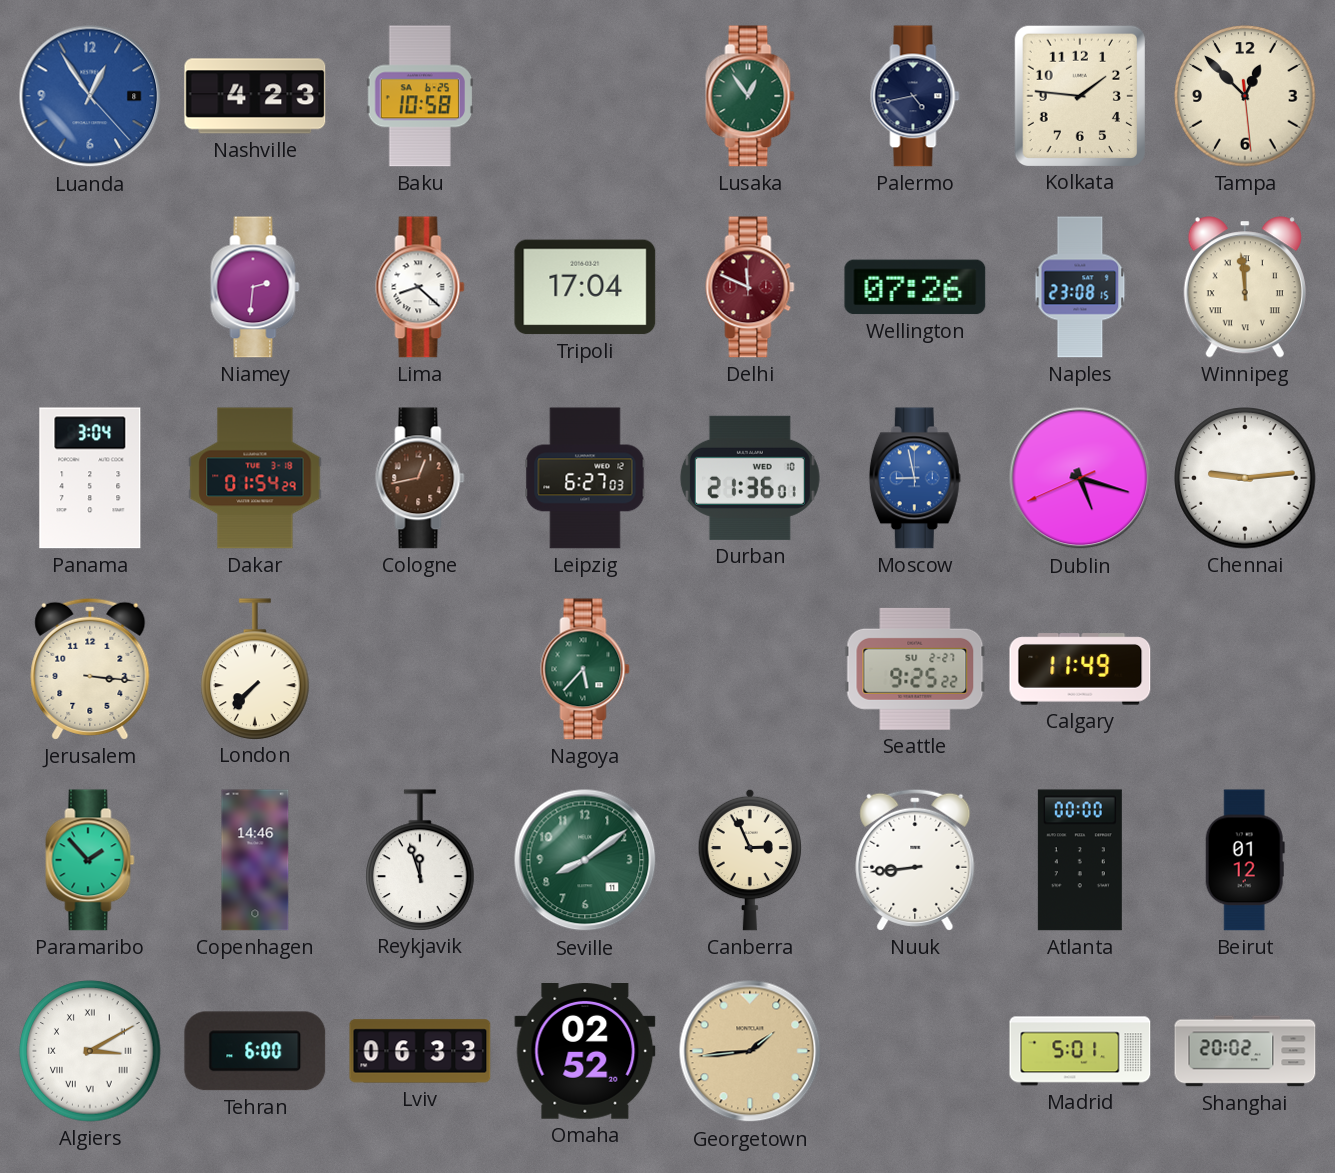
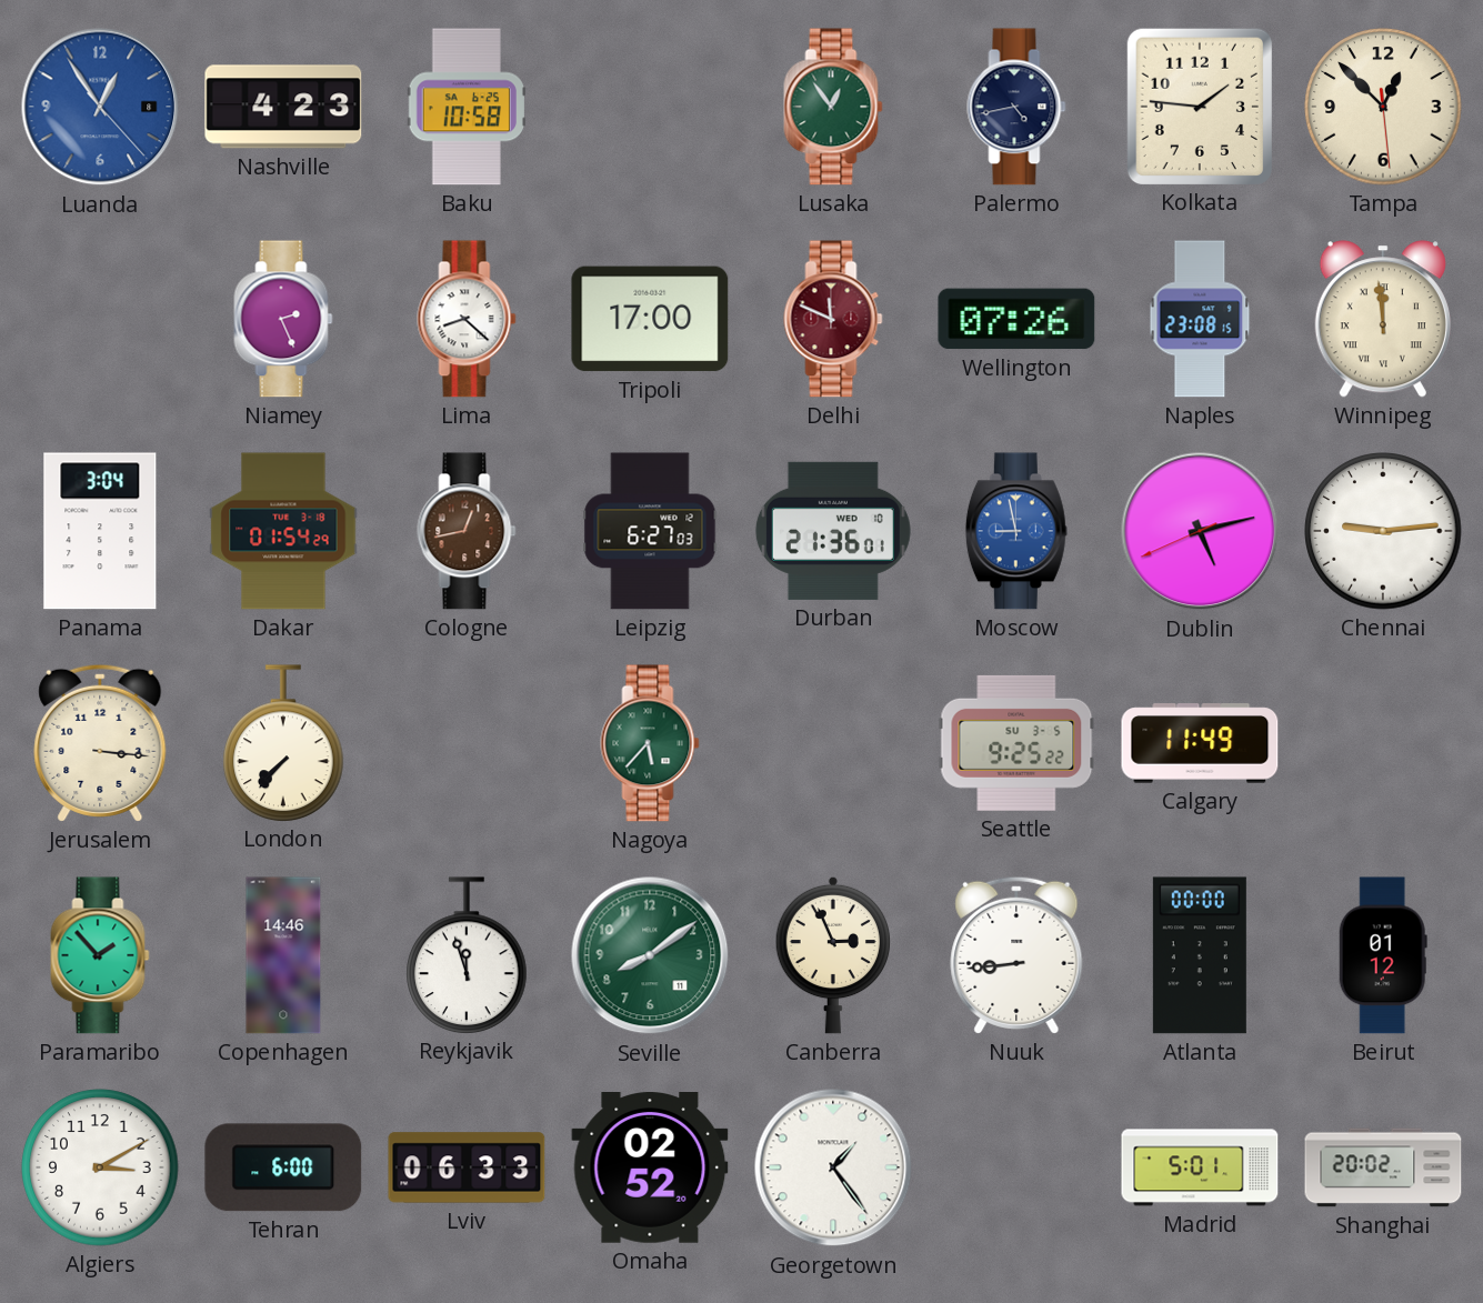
Niamey: 2:31 -> 2:26
Tripoli: 17:04 -> 17:00
Dublin: 5:17 -> 5:12
Seattle date: SU 2-27 -> SU 3-5
Algiers numerals: Roman -> Arabic
Georgetown: 1:44 -> 1:24
Georgetown dial: champagne -> white
